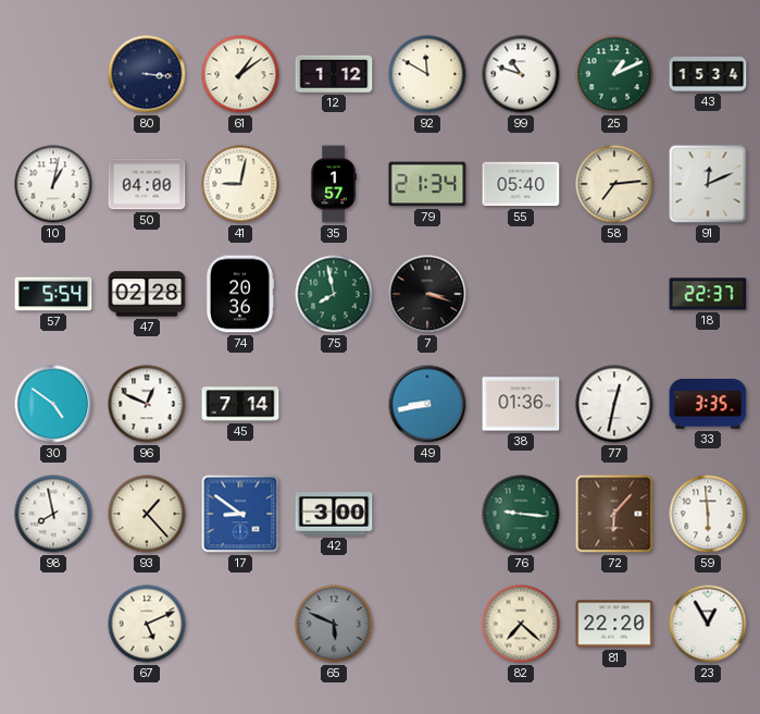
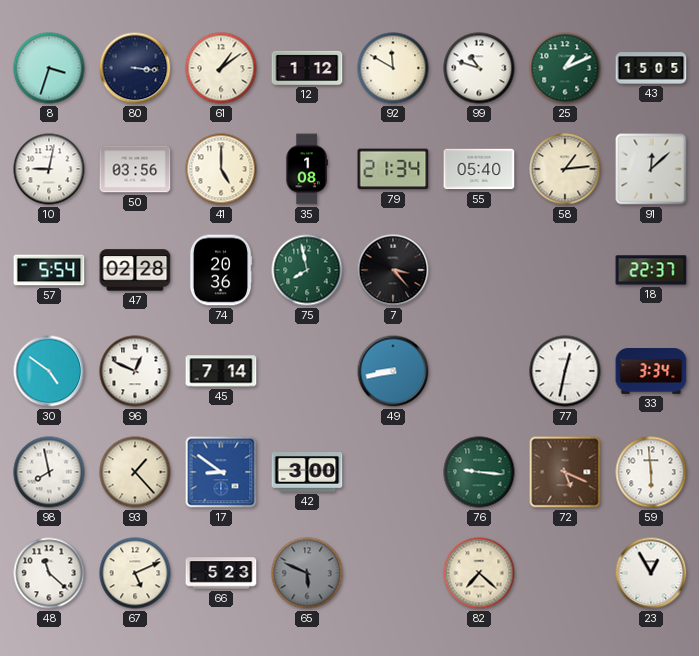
8: none -> 3:33
43: 15:34 -> 15:05
10: 1:02 -> 9:02
50: 04:00 -> 03:56
41: 9:02 -> 5:00
35: 1:57 -> 1:08
58: 7:14 -> 1:14
91: 12:11 -> 12:08
7: 3:18 -> 3:23
38: 01:36 -> none
33: 3:35 -> 3:34
72: 6:07 -> 5:19
48: none -> 11:22
66: none -> 5:23
81: 22:20 -> none
